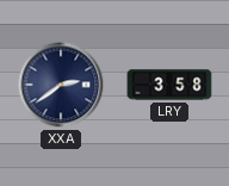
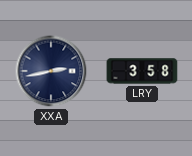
XXA: 2:39 -> 2:43
